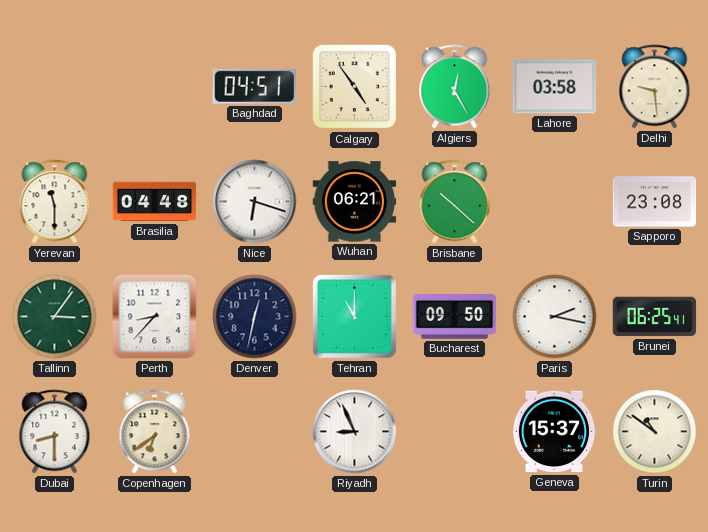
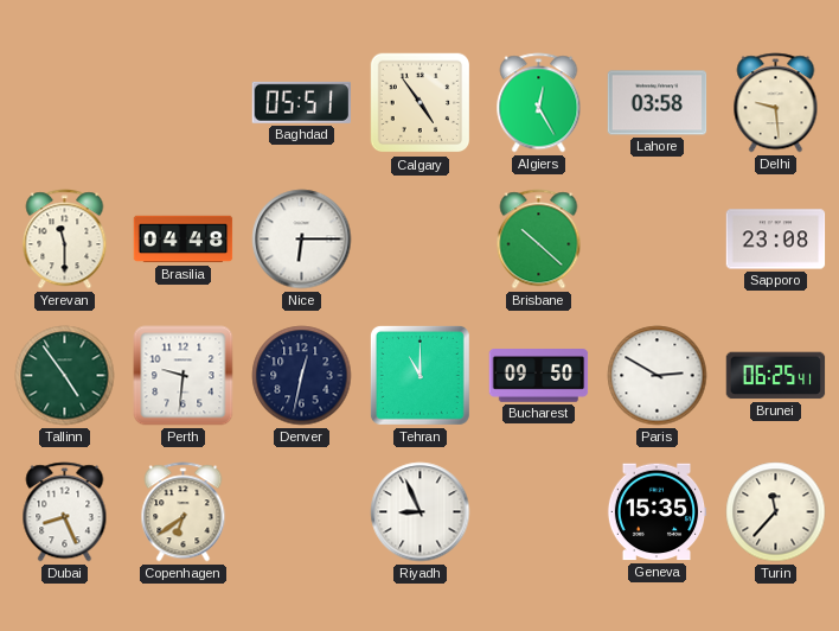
Baghdad: 04:51 -> 05:51
Nice: 6:18 -> 6:15
Wuhan: 06:21 -> none
Tallinn: 3:06 -> 4:54
Perth: 8:37 -> 9:31
Paris: 2:17 -> 2:50
Dubai: 8:30 -> 8:26
Geneva: 15:37 -> 15:35
Turin: 10:51 -> 11:37
